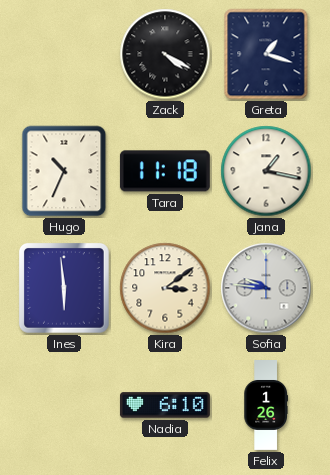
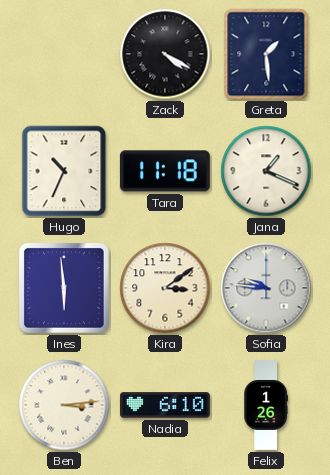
Greta: 1:18 -> 1:29
Jana: 1:17 -> 1:19
Ben: none -> 3:14
